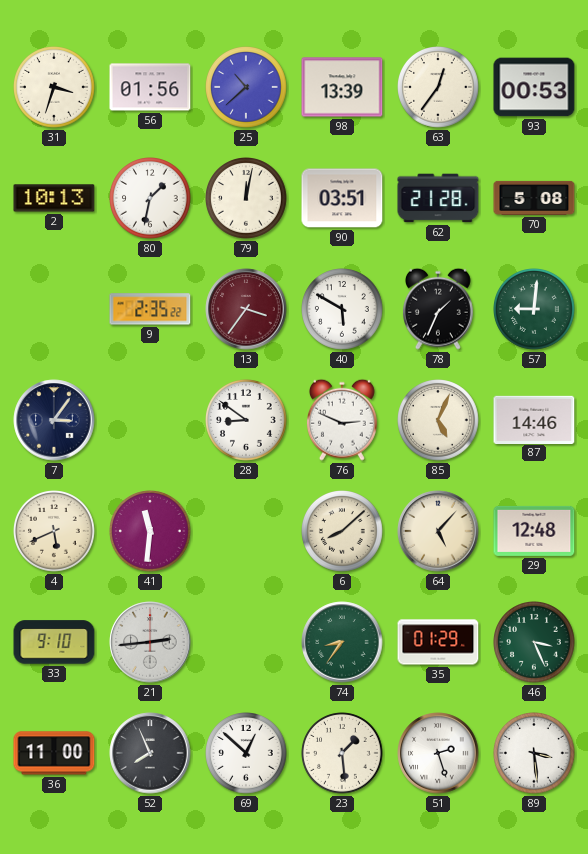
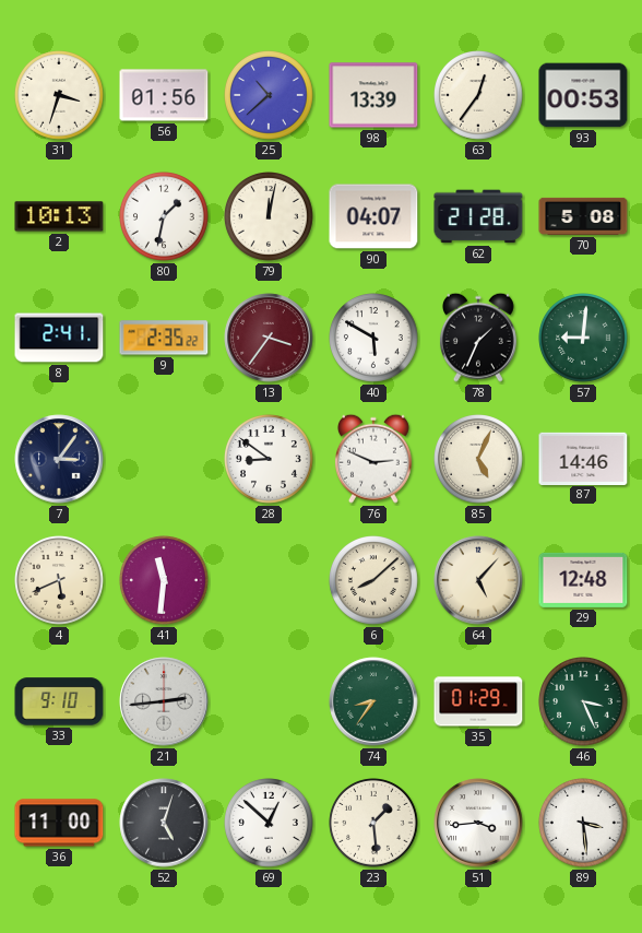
90: 03:51 -> 04:07
8: none -> 2:41
52: 7:56 -> 5:03
51: 2:27 -> 3:44
